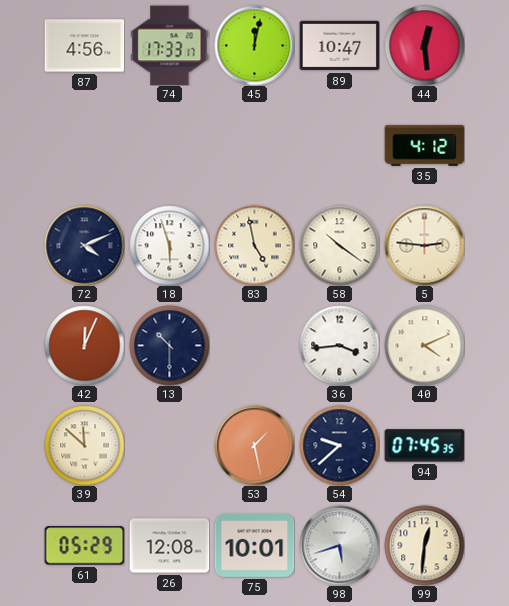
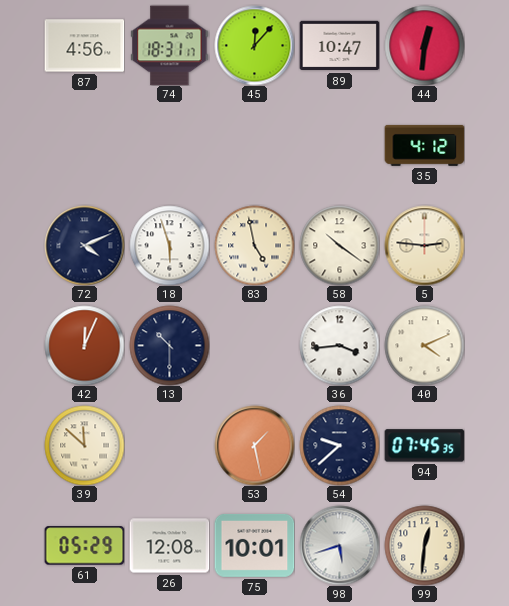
74: 17:33 -> 18:31
45: 12:02 -> 12:07
44: 12:29 -> 12:31
